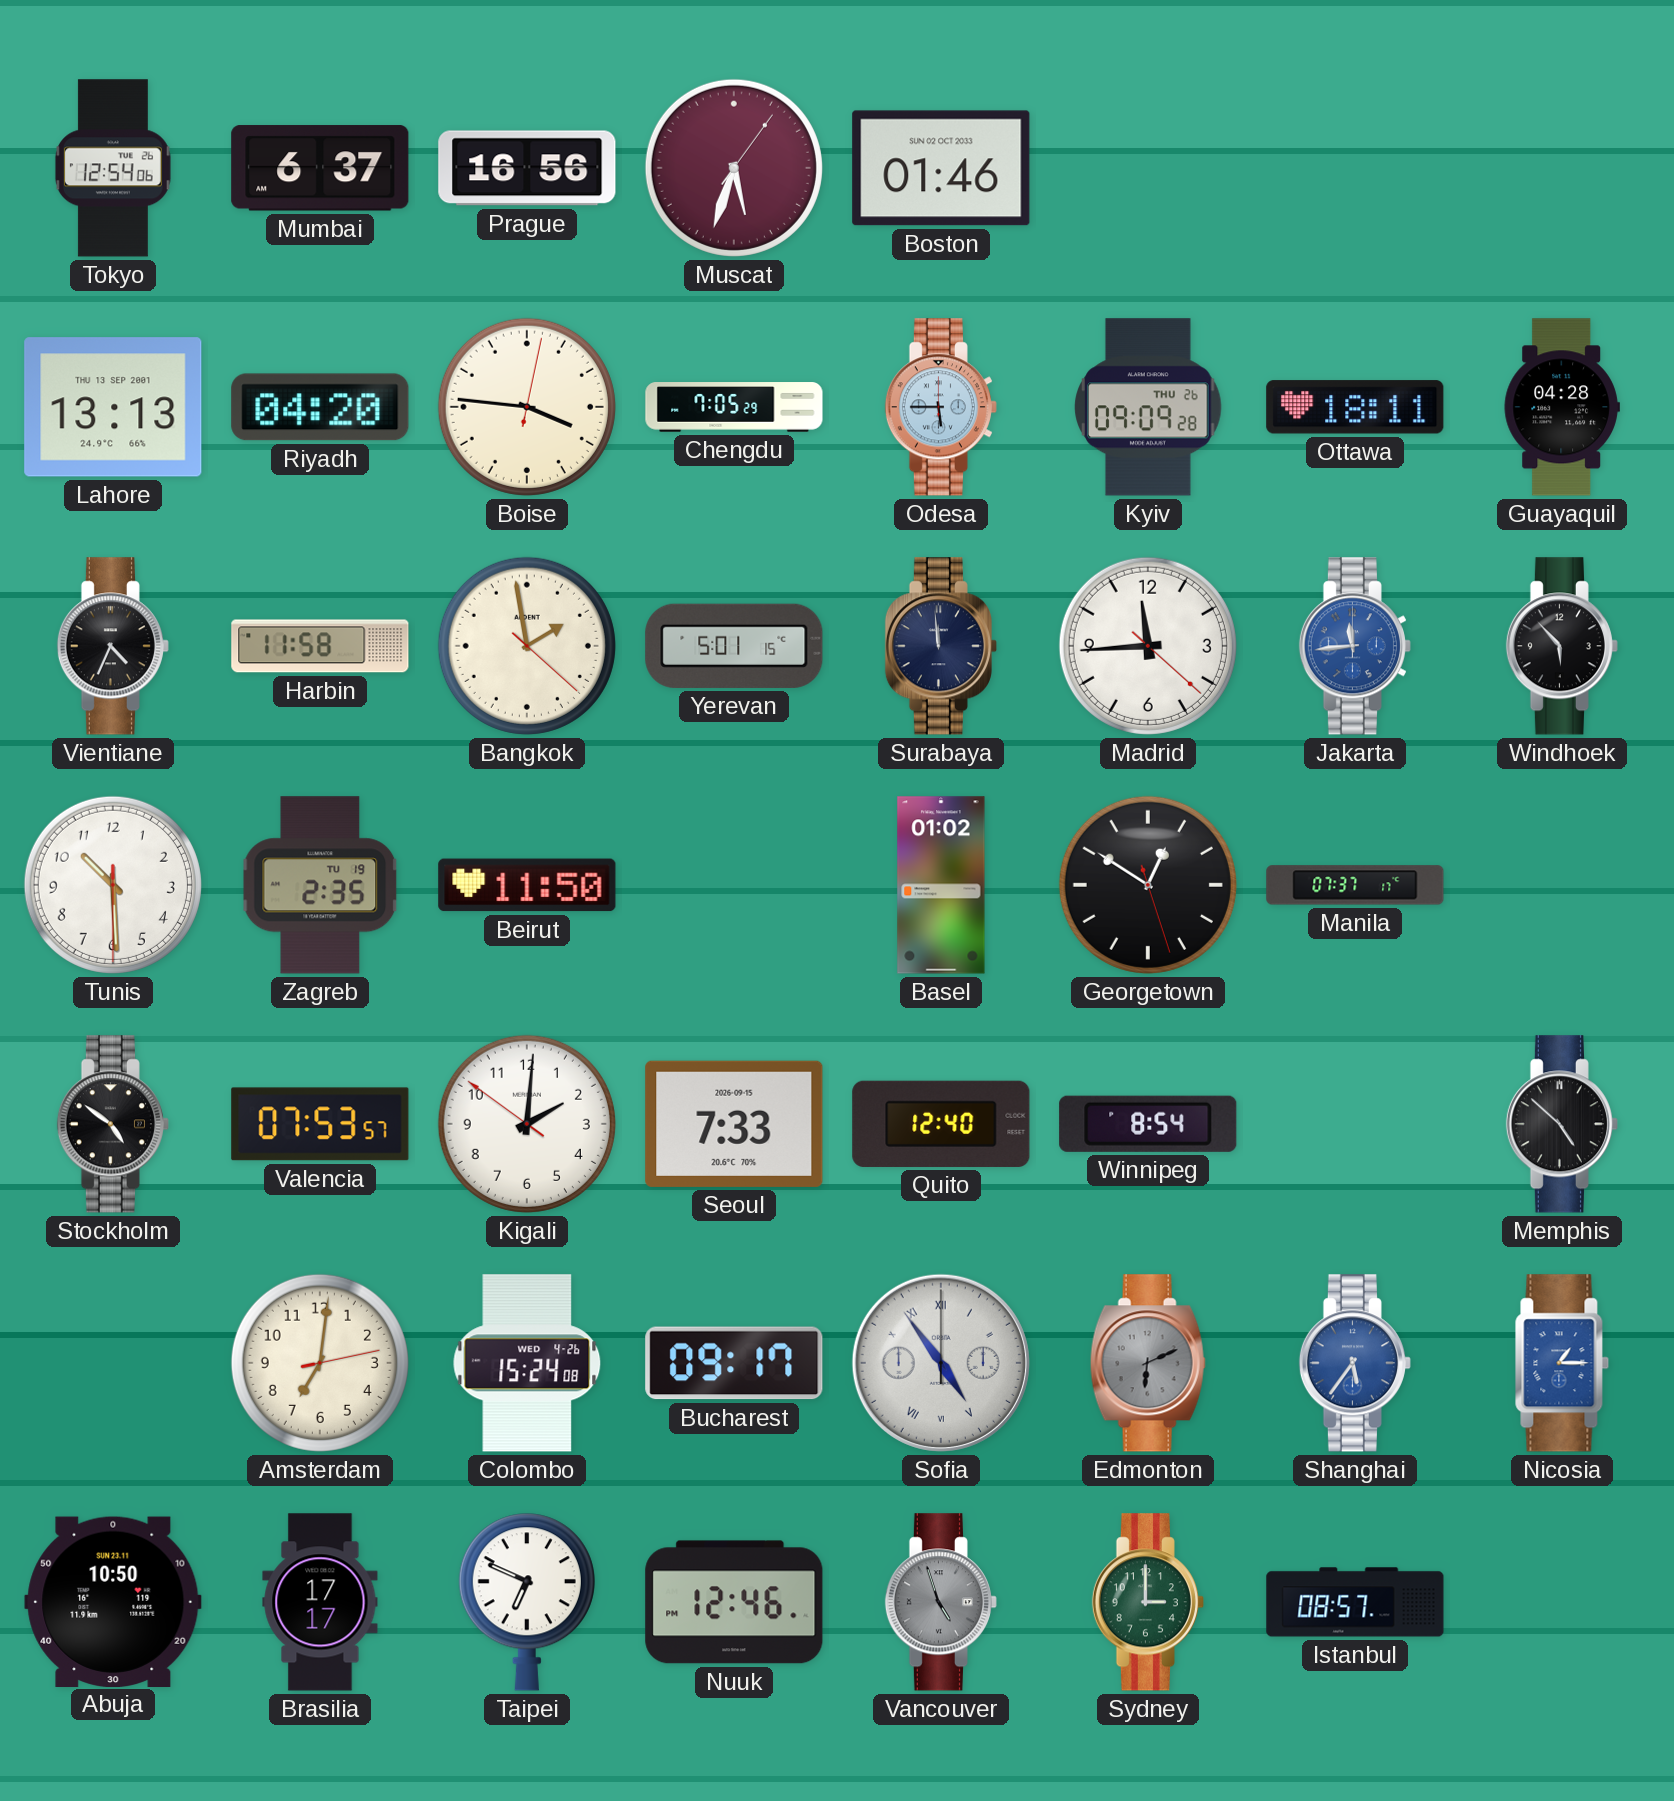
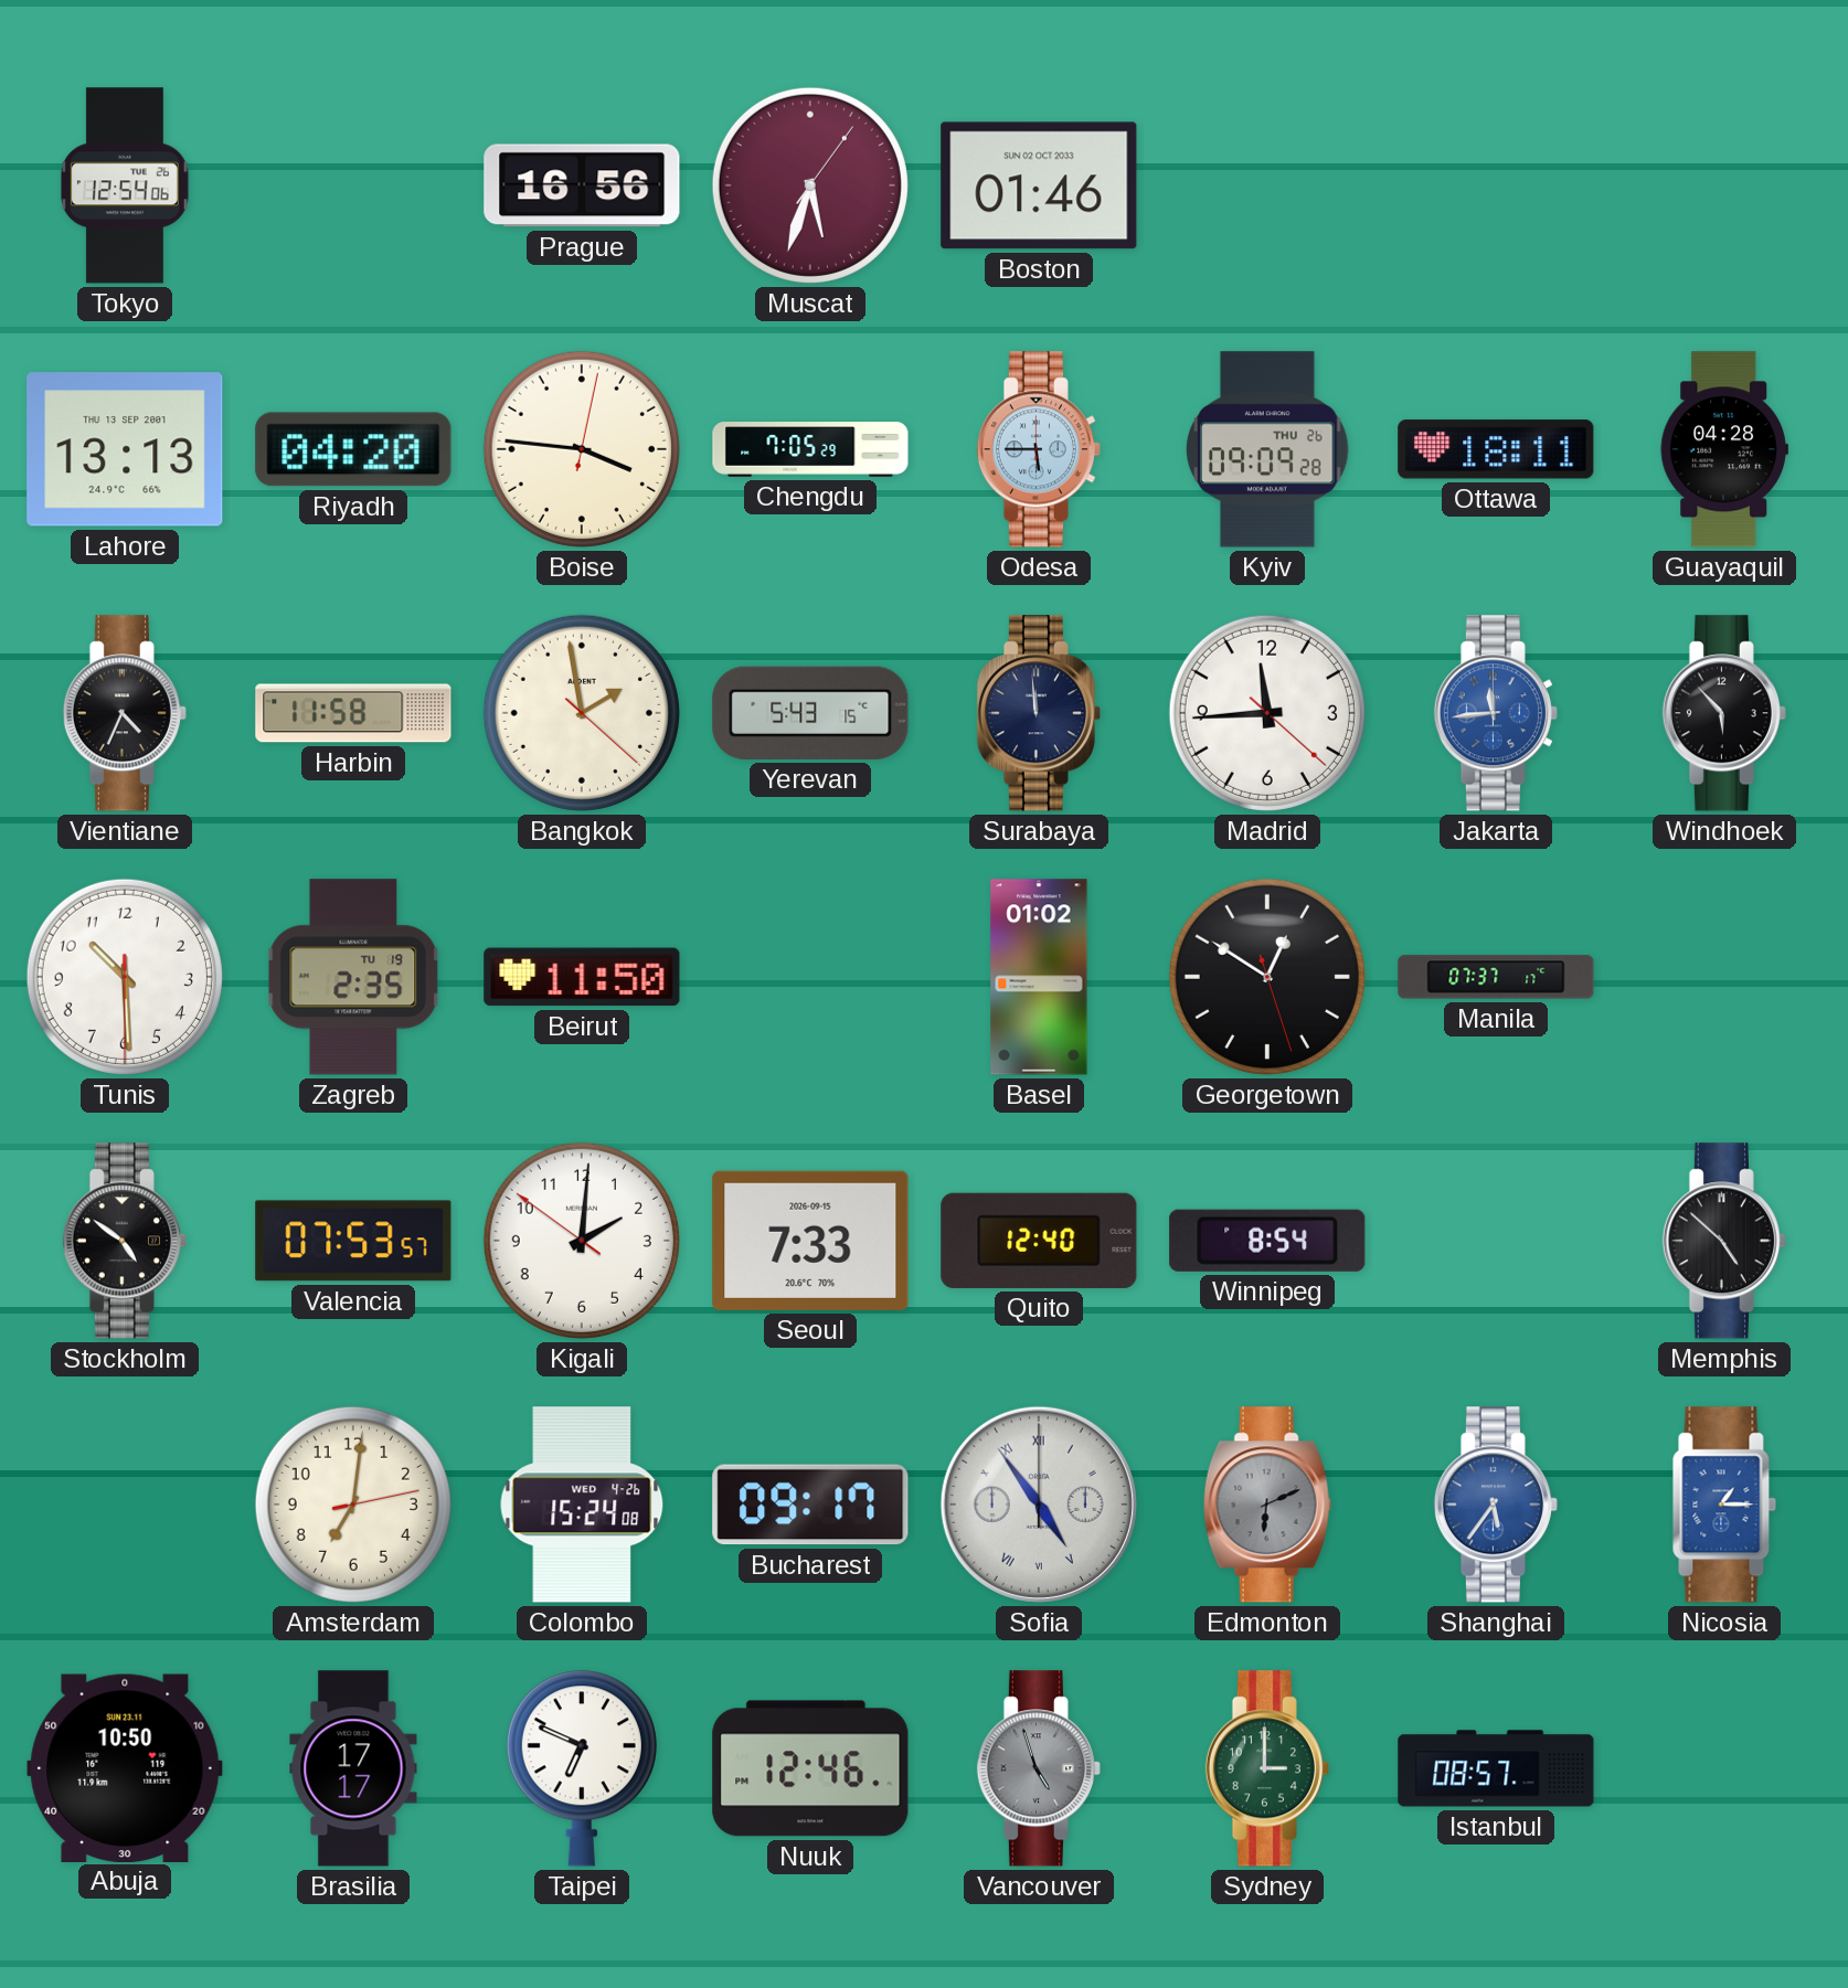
Mumbai: 6:37 -> none
Yerevan: 5:01 -> 5:43
